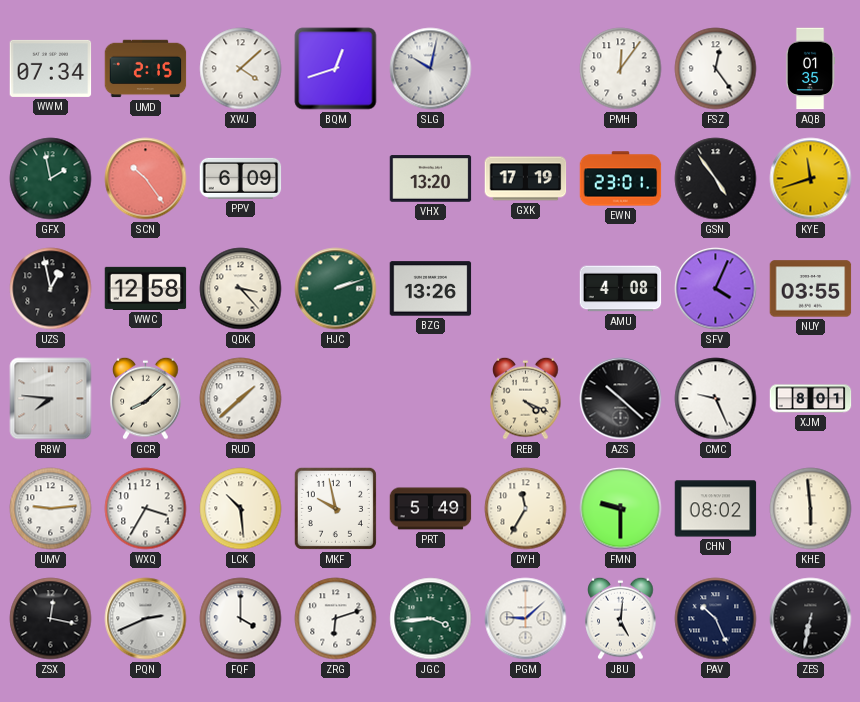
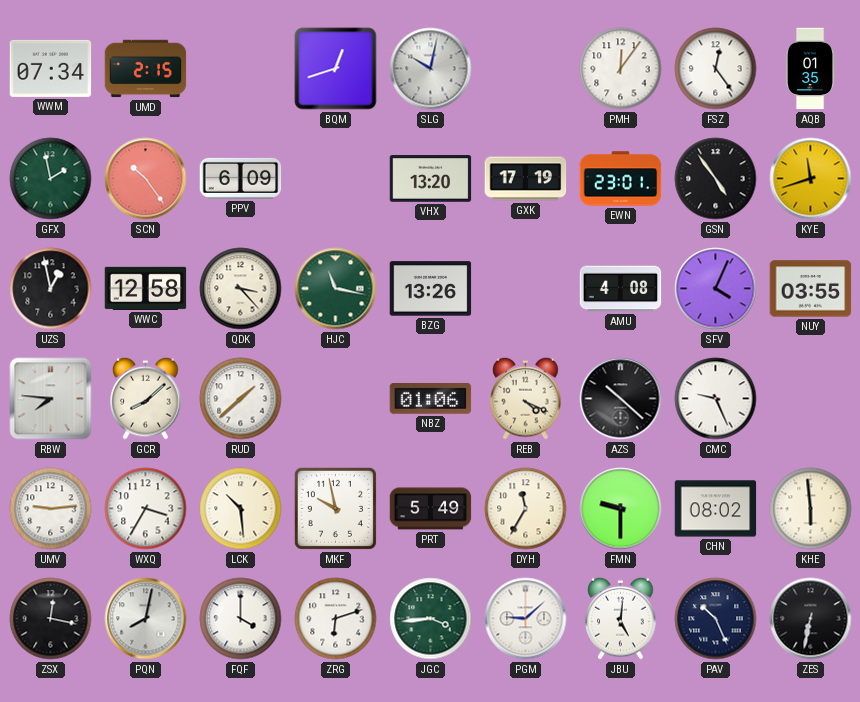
XWJ: 4:08 -> none
HJC: 2:12 -> 11:17
NBZ: none -> 01:06
XJM: 8:01 -> none
PQN: 2:41 -> 8:02
